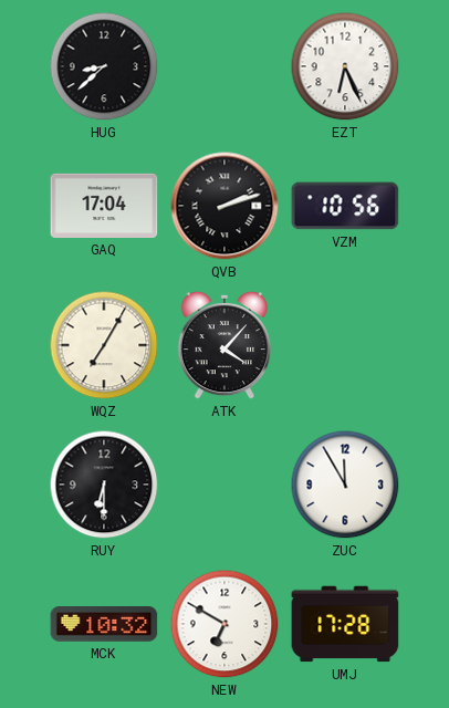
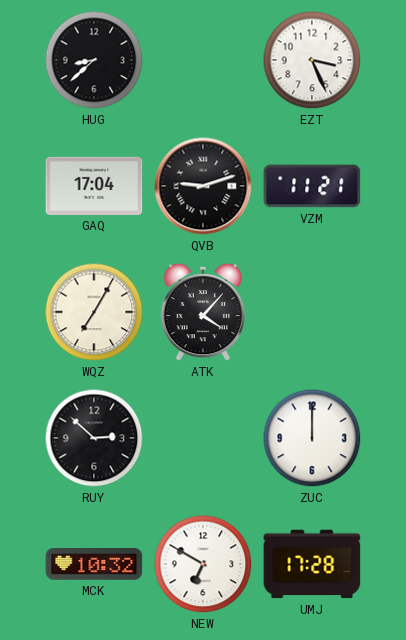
EZT: 6:26 -> 3:26
QVB: 2:12 -> 9:12
VZM: 10:56 -> 11:21
RUY: 6:30 -> 2:52
ZUC: 11:55 -> 12:00
